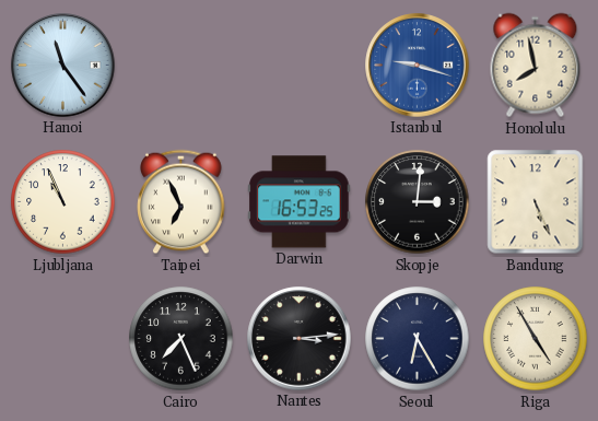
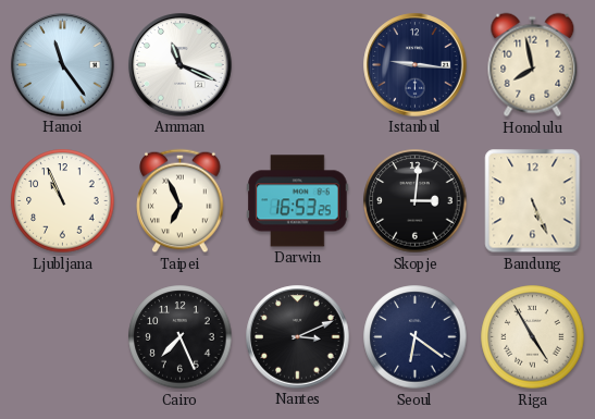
Amman: none -> 11:19
Istanbul: 9:18 -> 9:16
Istanbul dial: blue -> navy
Nantes: 3:14 -> 3:11
Seoul: 6:25 -> 6:21
